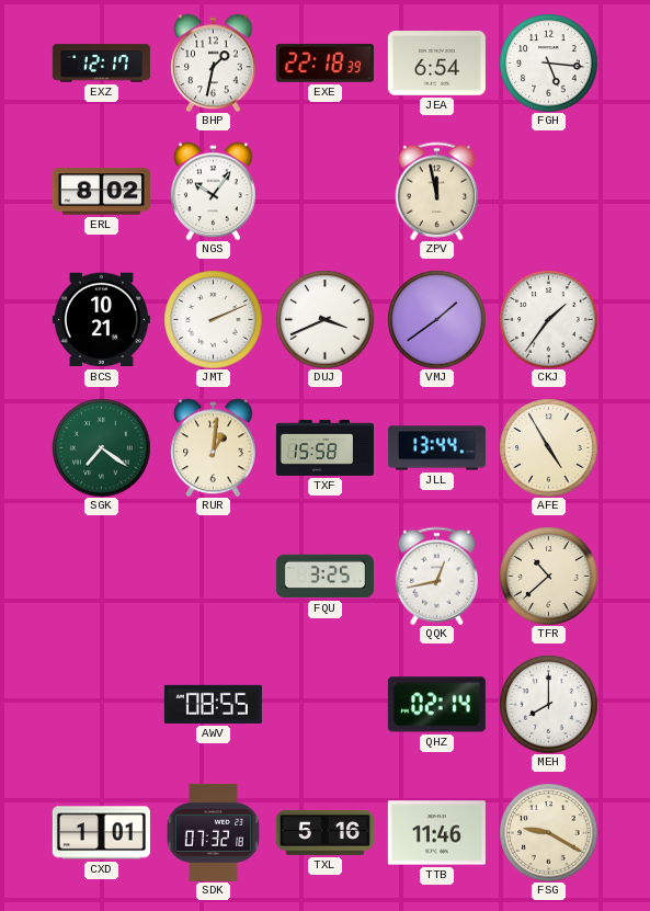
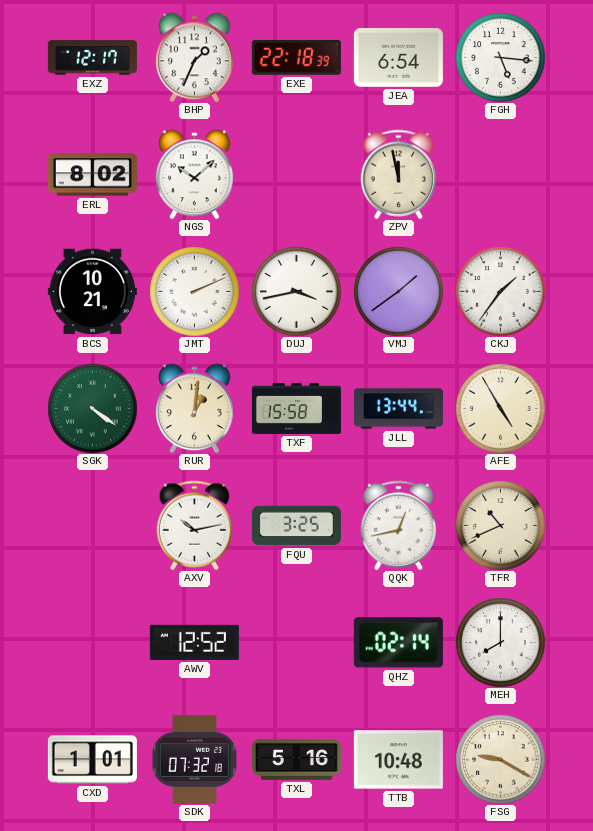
BHP: 1:32 -> 1:34
NGS: 10:06 -> 10:08
DUJ: 3:41 -> 3:43
SGK: 7:21 -> 4:21
AXV: none -> 10:13
TFR: 10:38 -> 10:41
AWV: 08:55 -> 12:52
TTB: 11:46 -> 10:48
